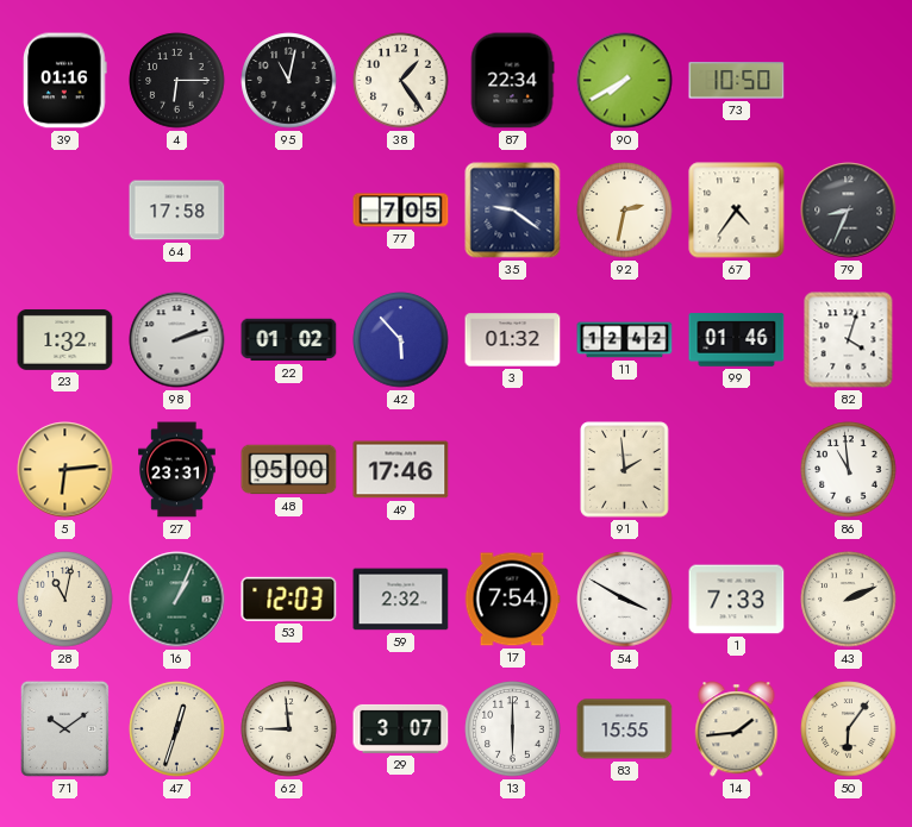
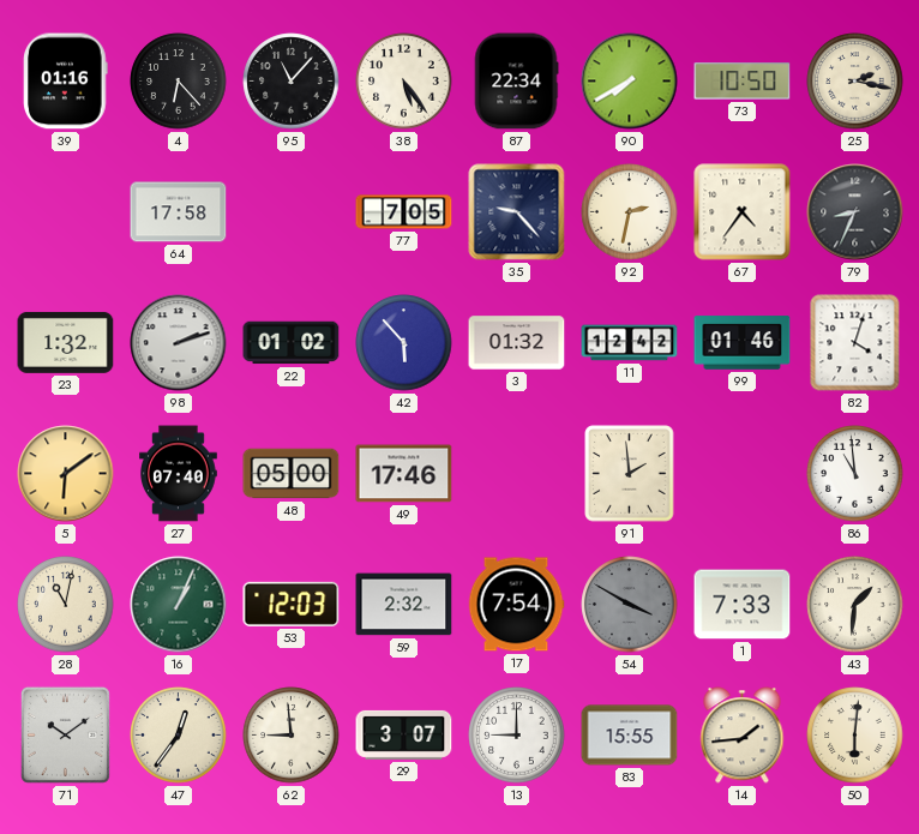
4: 6:15 -> 6:23
95: 11:02 -> 11:07
38: 1:24 -> 5:24
25: none -> 2:17
35: 9:21 -> 9:23
5: 6:14 -> 6:09
27: 23:31 -> 07:40
54 dial: white -> grey
43: 2:11 -> 1:31
47: 12:33 -> 12:36
13: 6:00 -> 9:00
50: 6:06 -> 6:01
